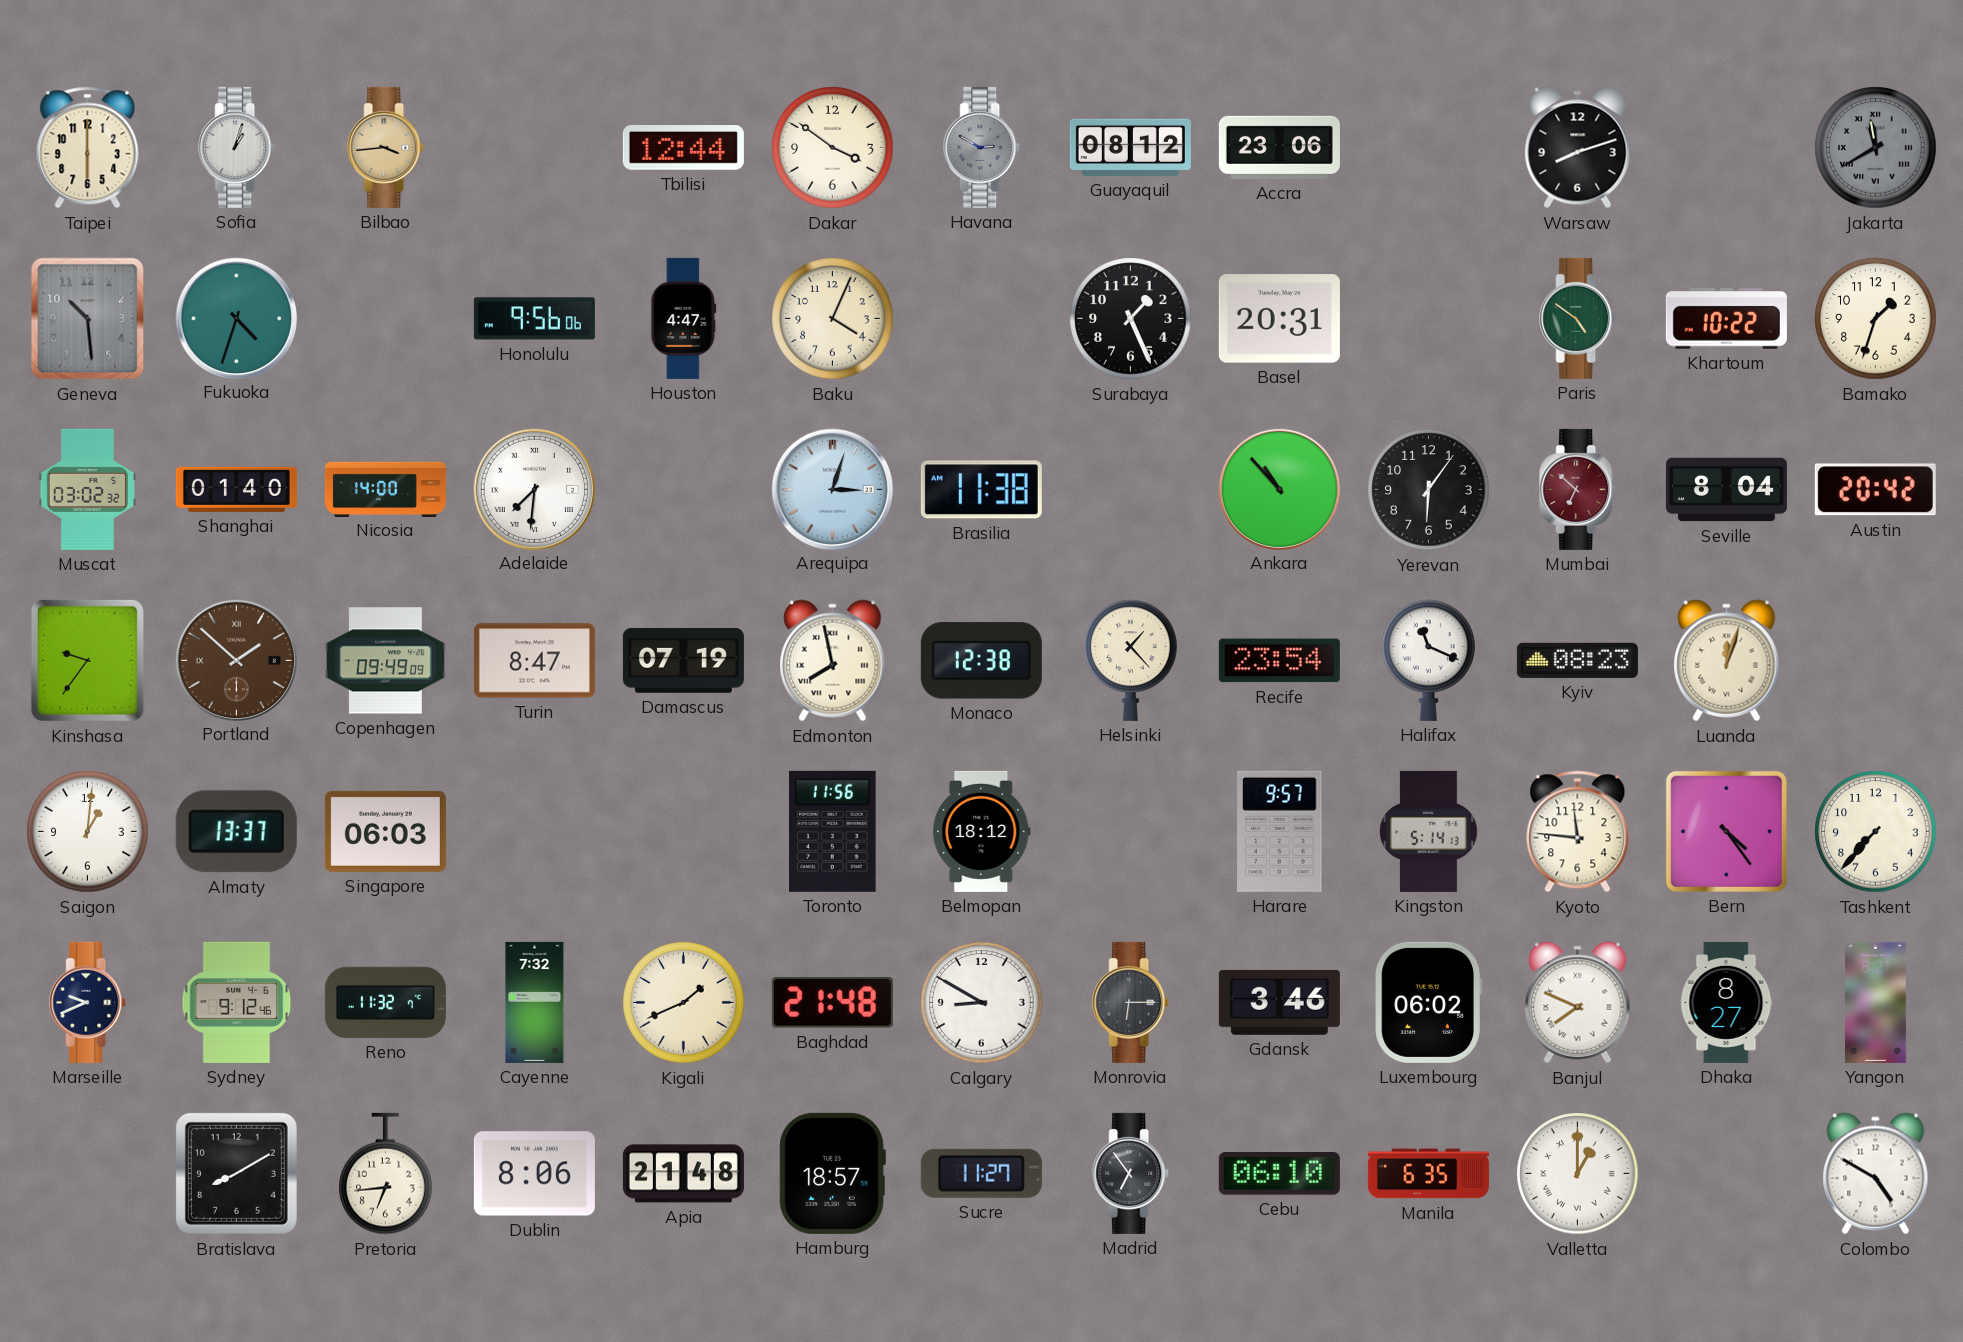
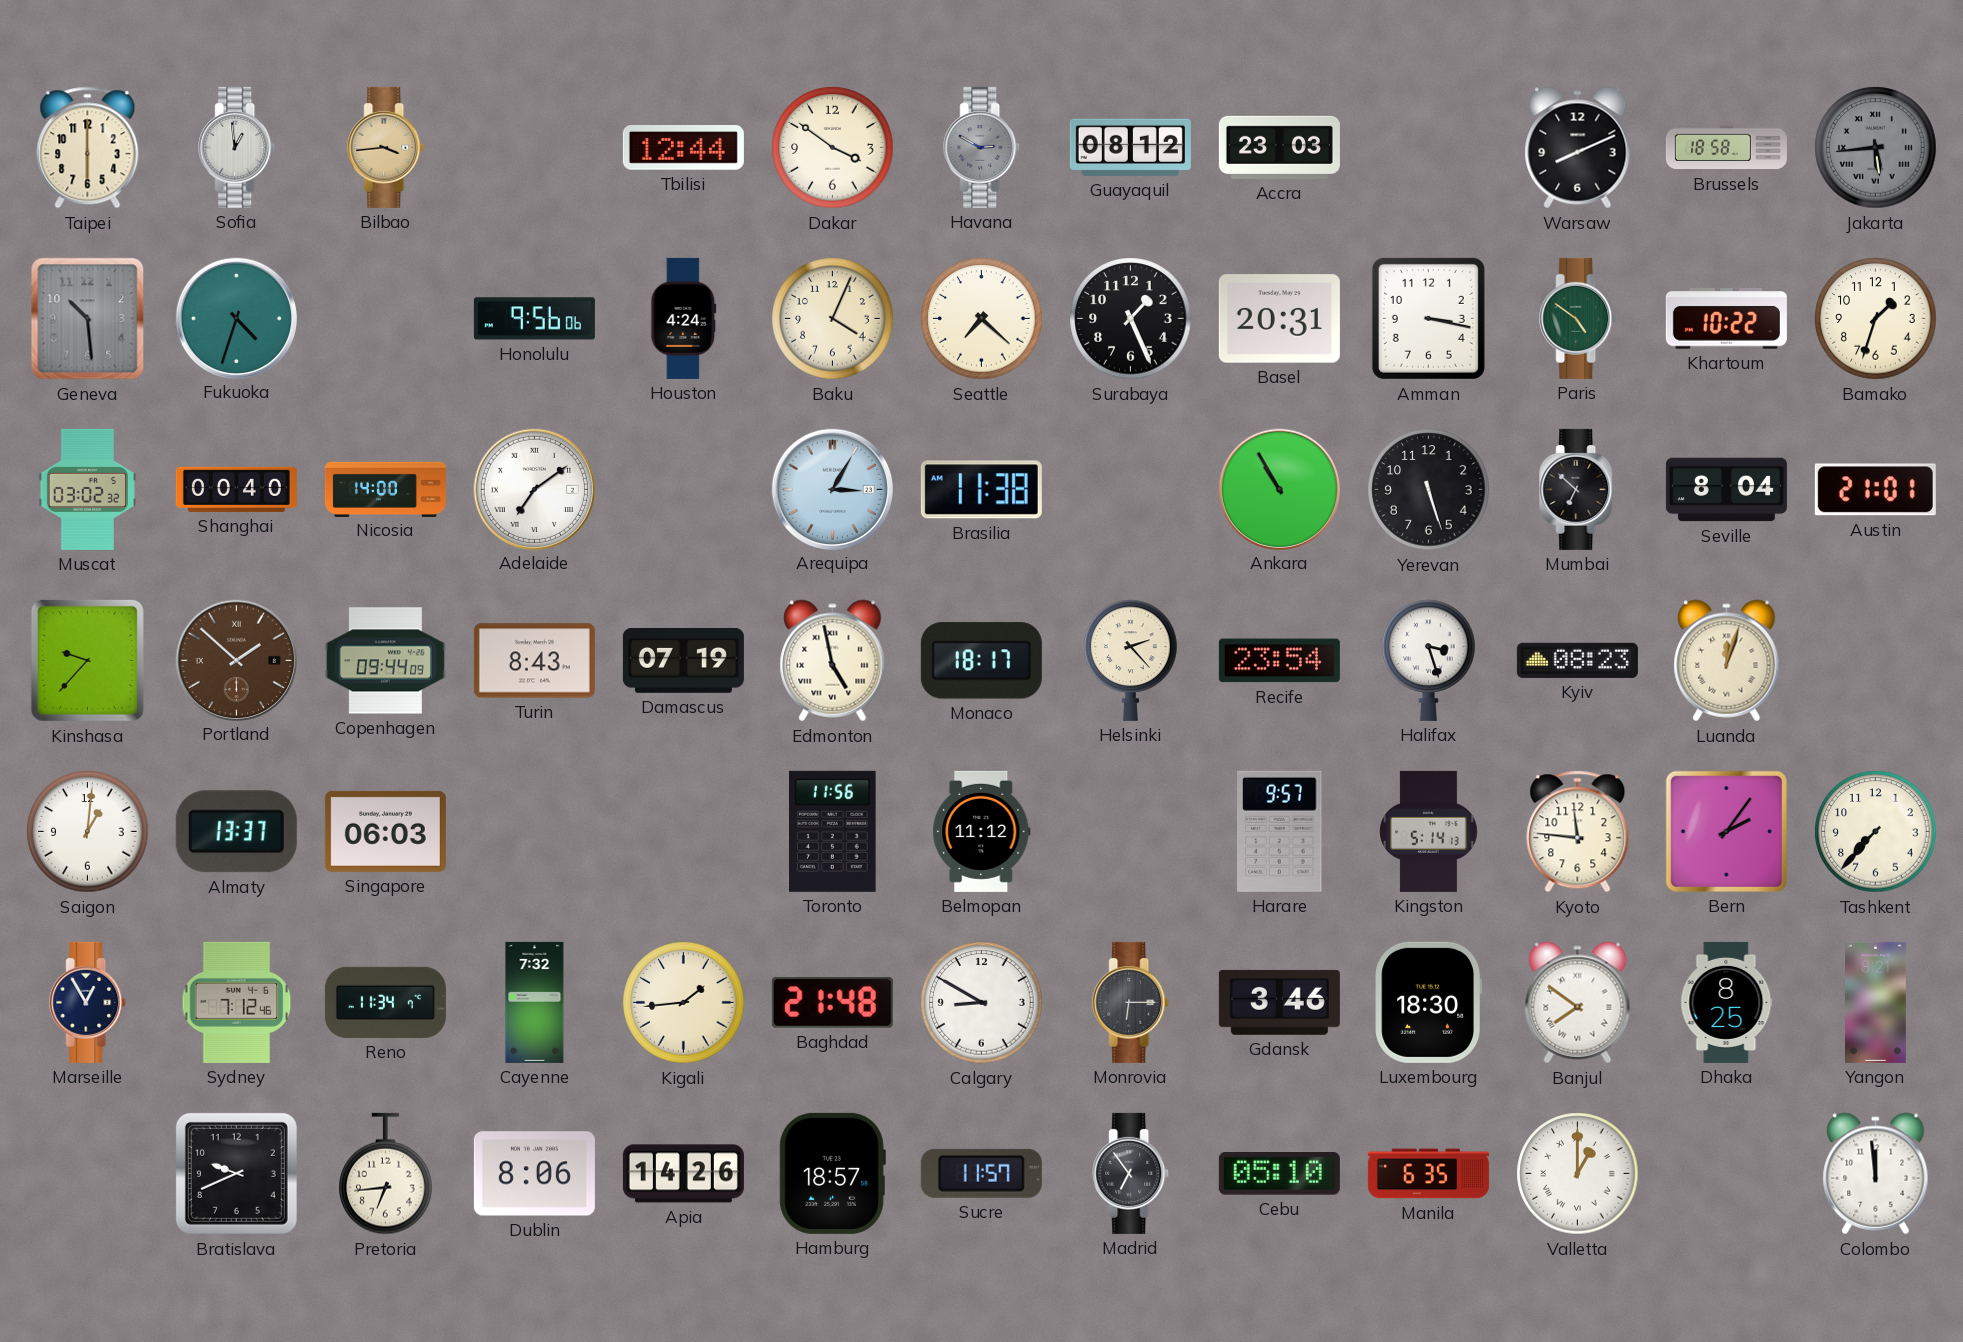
Sofia: 1:03 -> 12:59
Accra: 23:06 -> 23:03
Warsaw: 8:12 -> 8:11
Brussels: none -> 18:58
Jakarta: 11:40 -> 5:44
Houston: 4:47 -> 4:24
Seattle: none -> 7:22
Amman: none -> 3:17
Shanghai: 01:40 -> 00:40
Adelaide: 7:31 -> 7:09
Arequipa: 3:03 -> 3:05
Ankara: 10:53 -> 10:55
Yerevan: 6:06 -> 5:27
Mumbai dial: burgundy -> black
Austin: 20:42 -> 21:01
Kinshasa: 9:36 -> 9:37
Copenhagen: 09:49 -> 09:44
Turin: 8:47 -> 8:43
Edmonton: 7:58 -> 4:58
Monaco: 12:38 -> 18:17
Helsinki: 1:23 -> 2:23
Halifax: 11:19 -> 3:27
Belmopan: 18:12 -> 11:12
Bern: 4:24 -> 2:06
Marseille: 9:41 -> 12:55
Sydney: 9:12 -> 7:12
Reno: 11:32 -> 11:34
Kigali: 1:41 -> 1:44
Luxembourg: 06:02 -> 18:30
Banjul: 7:49 -> 7:51
Dhaka: 8:27 -> 8:25
Bratislava: 8:10 -> 9:41
Apia: 21:48 -> 14:26
Sucre: 11:27 -> 11:57
Cebu: 06:10 -> 05:10
Colombo: 4:50 -> 11:59
